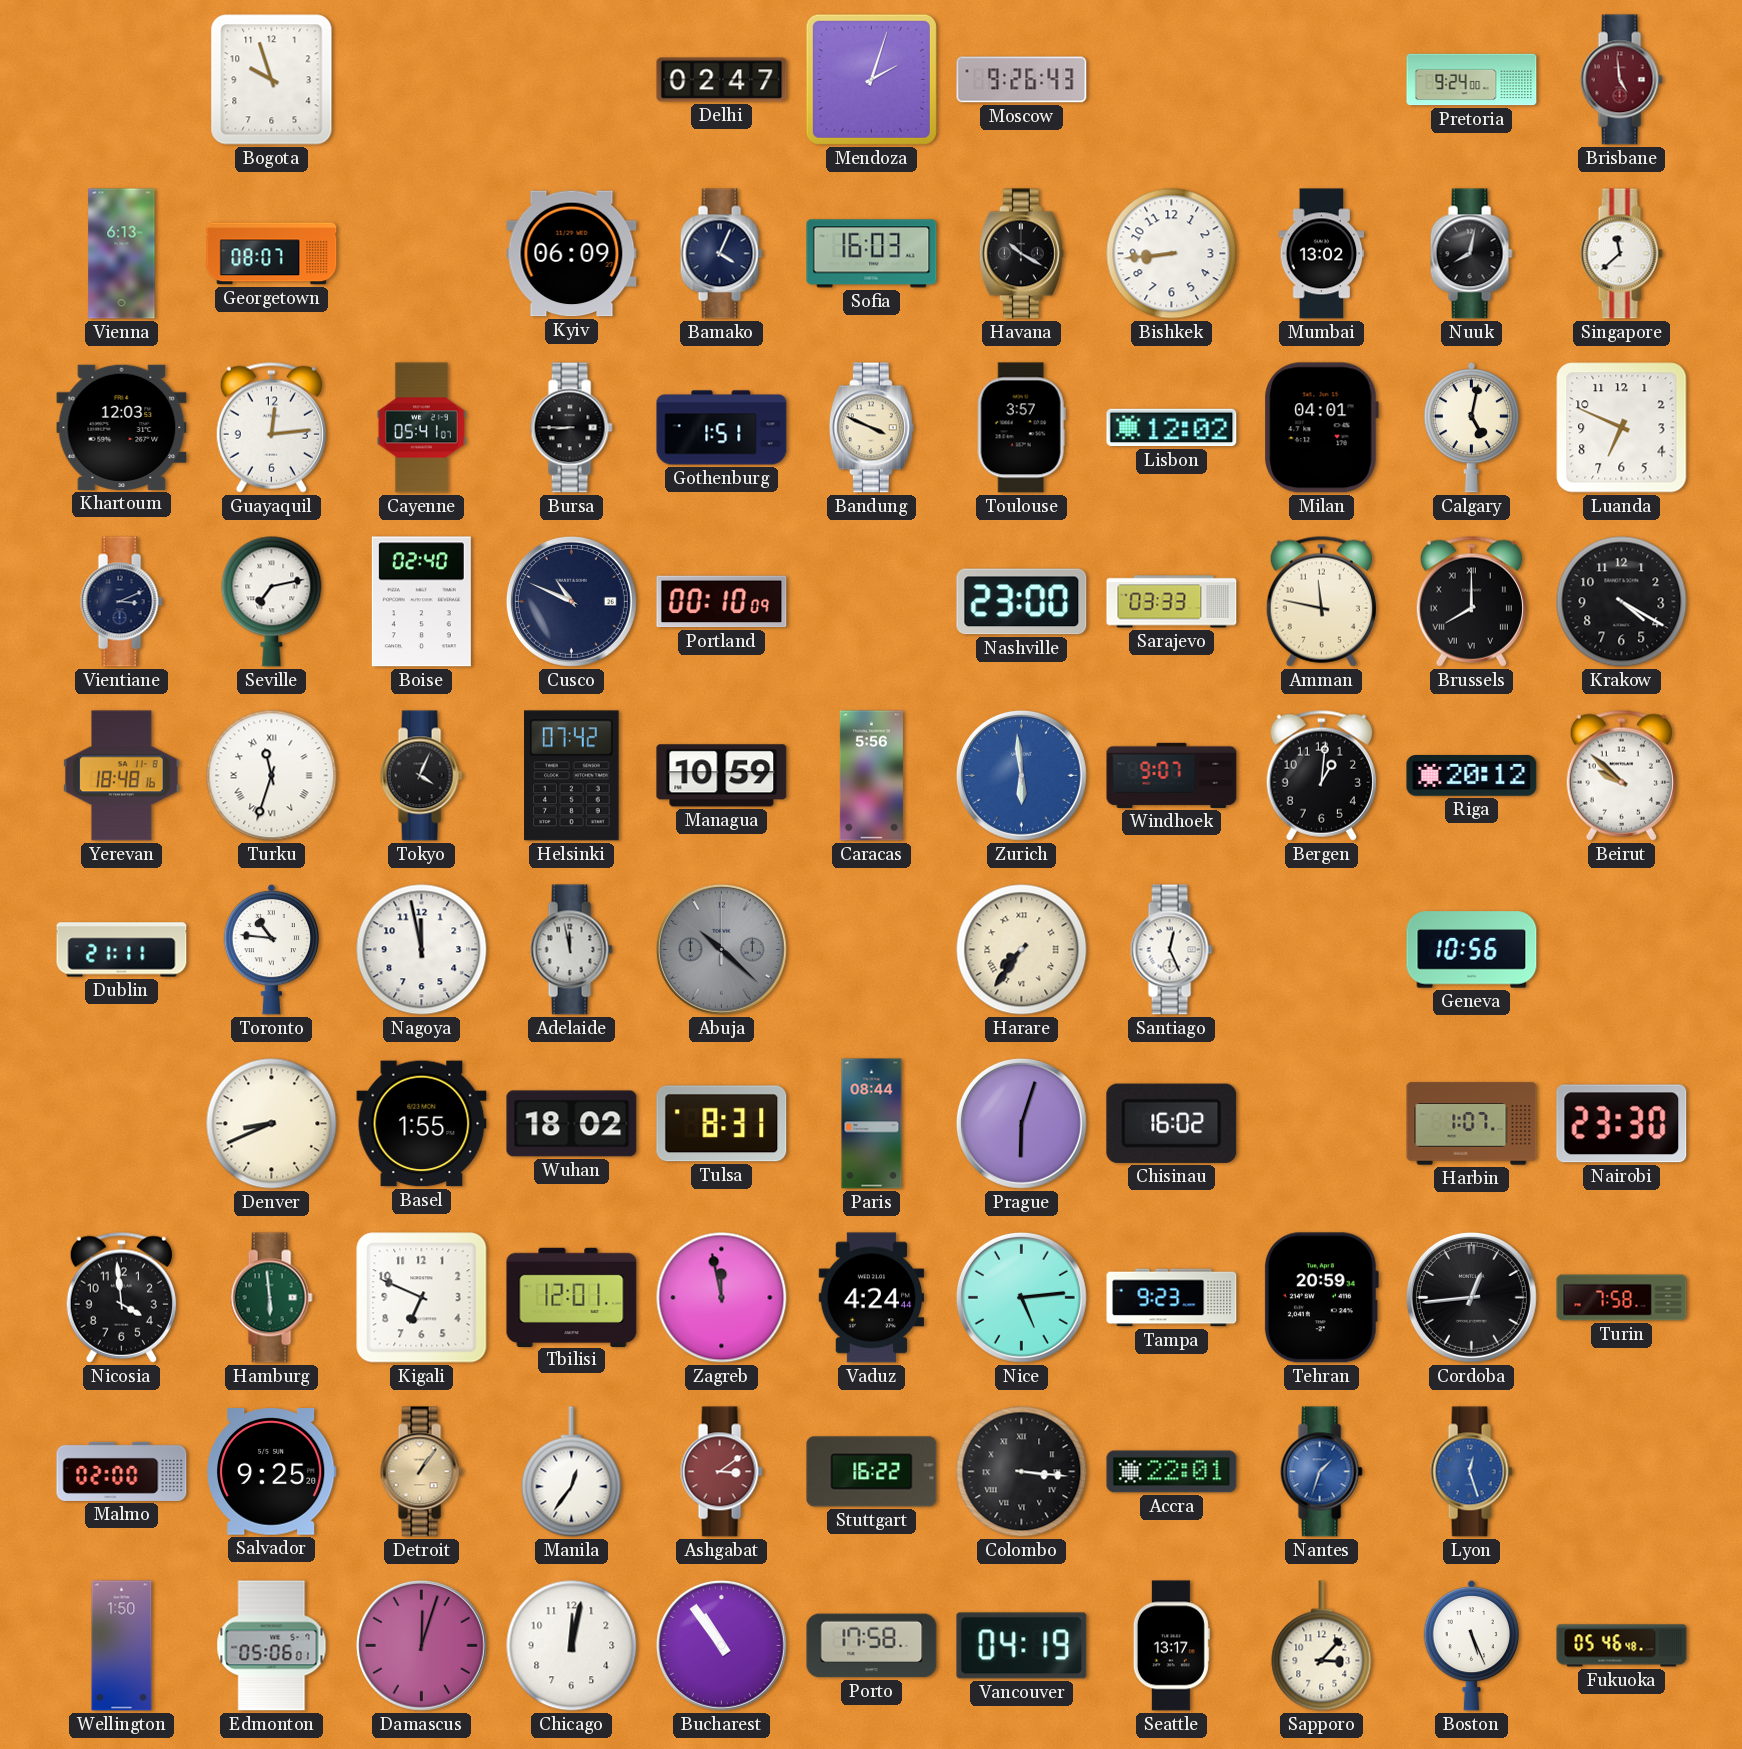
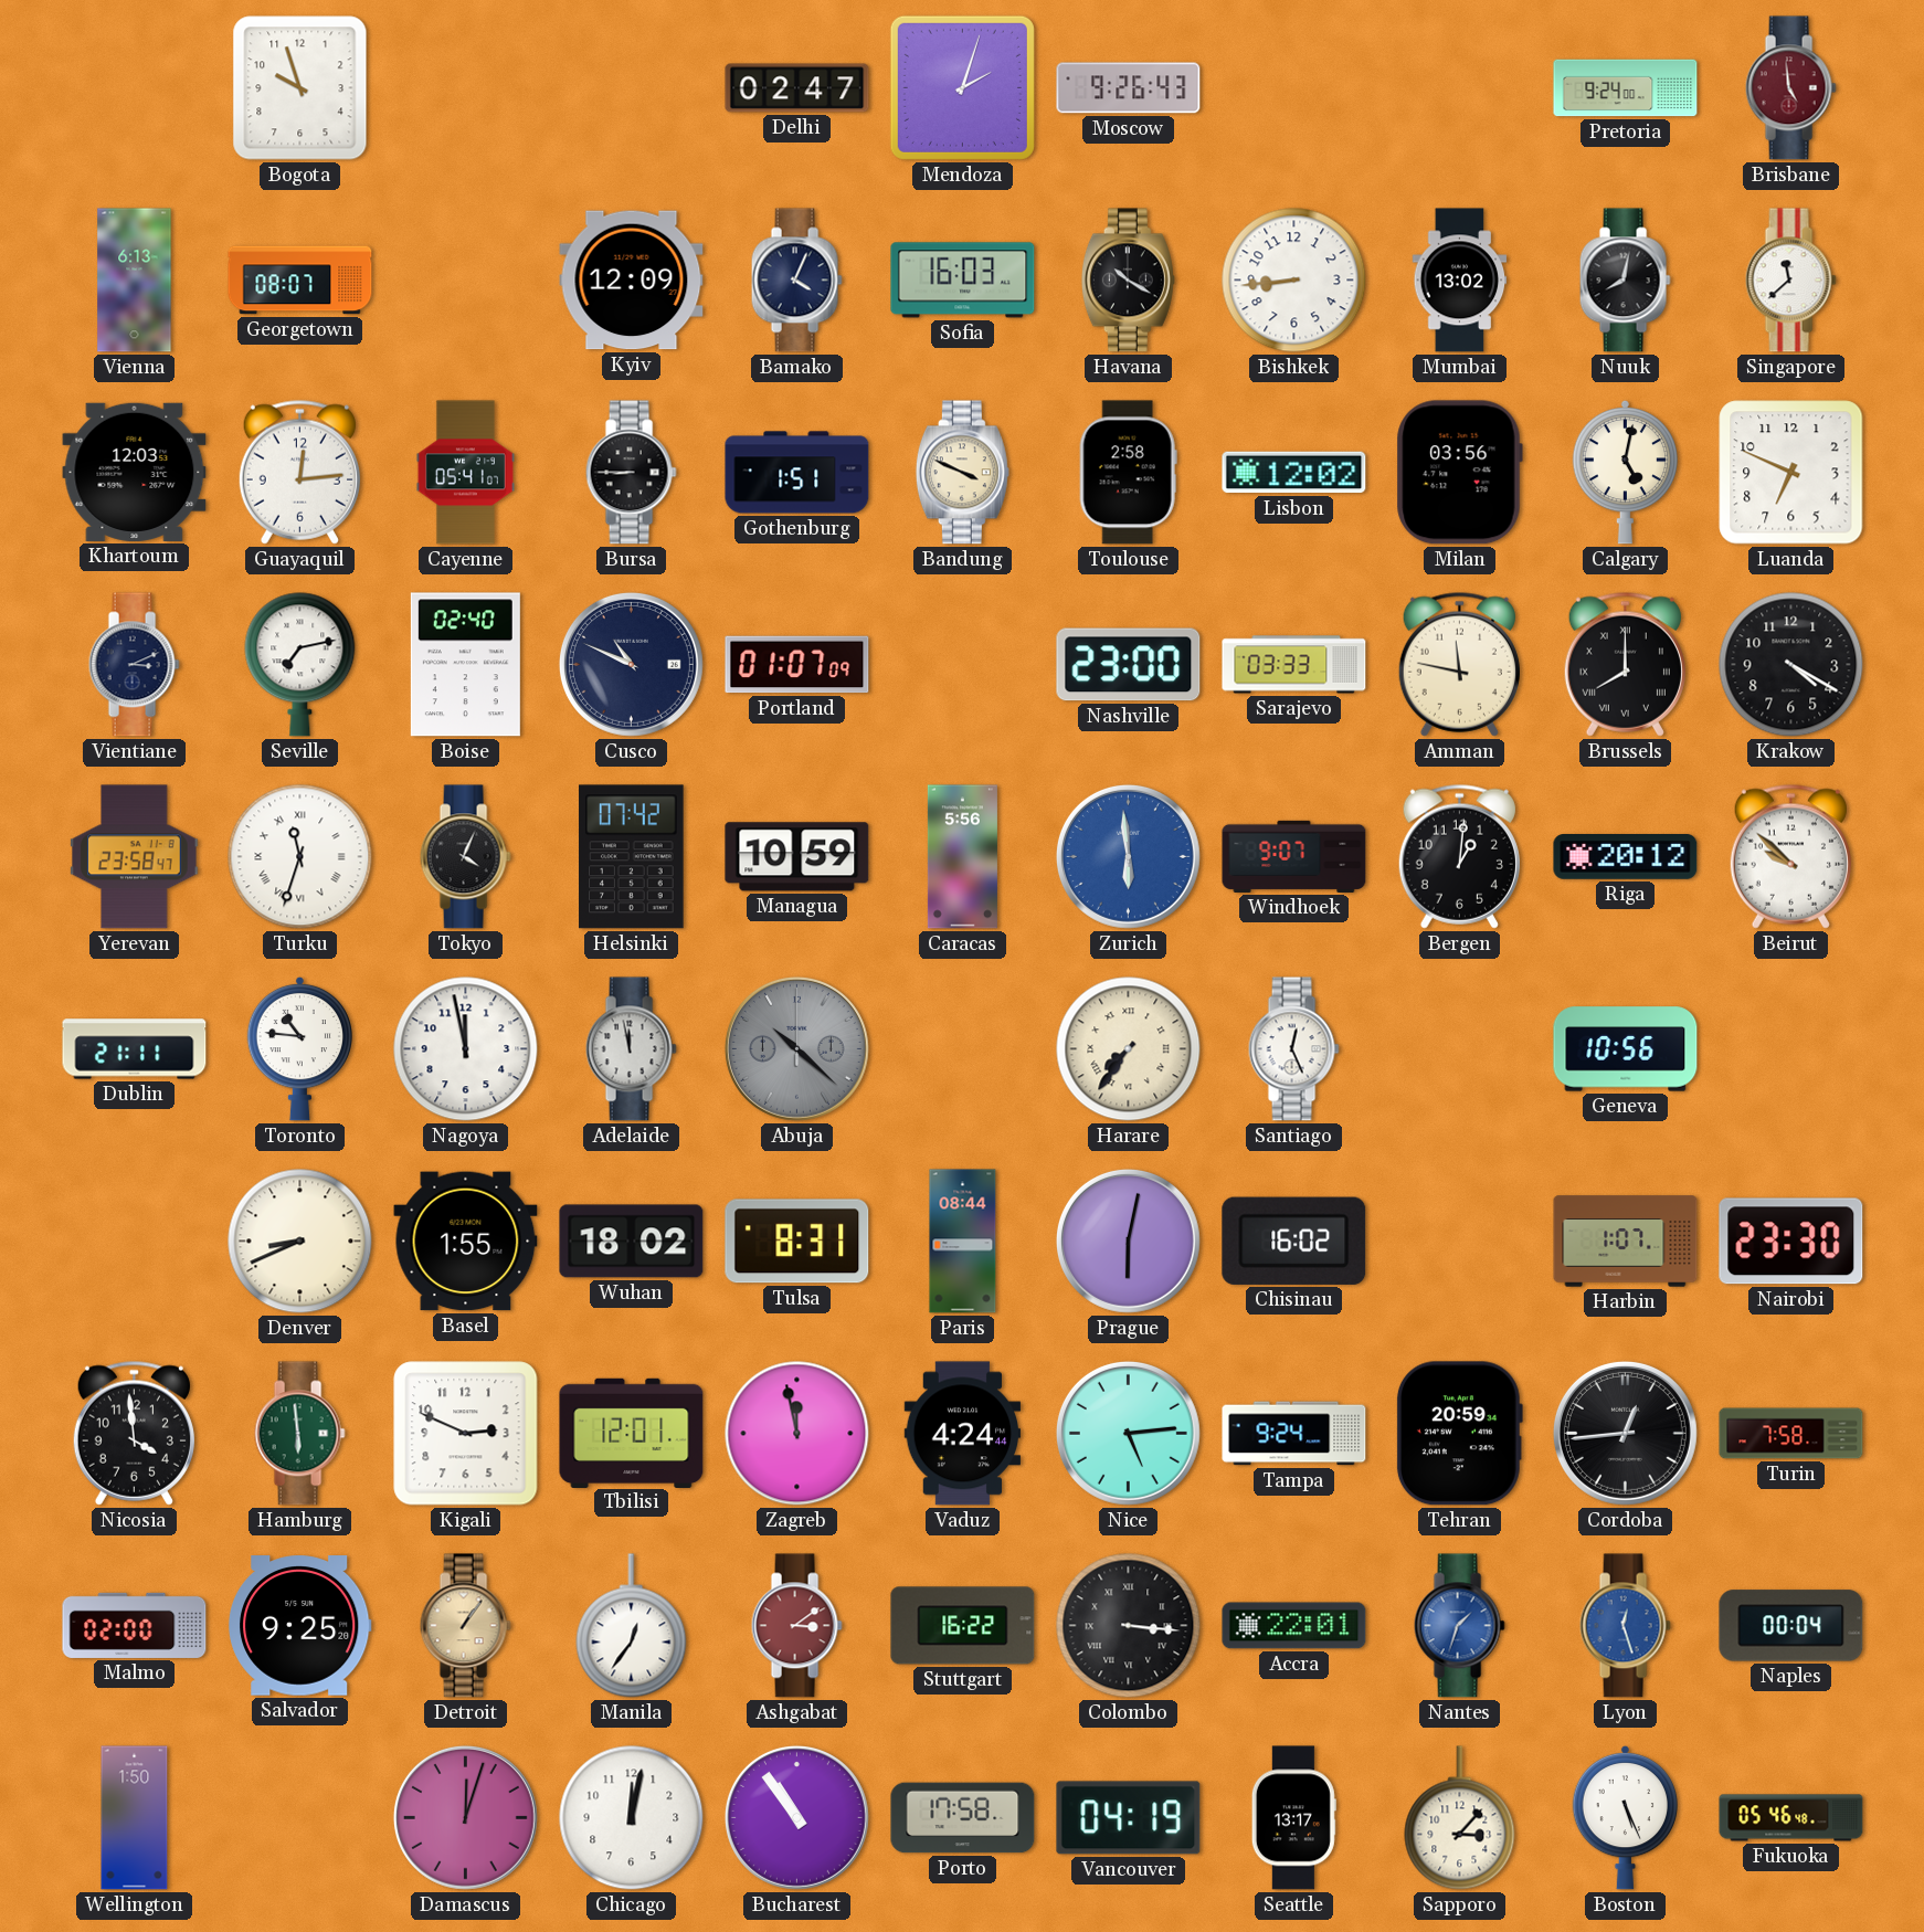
Kyiv: 06:09 -> 12:09
Toulouse: 3:57 -> 2:58
Milan: 04:01 -> 03:56
Portland: 00:10 -> 01:07
Yerevan: 18:48 -> 23:58
Prague: 6:03 -> 6:02
Kigali: 6:49 -> 2:49
Tampa: 9:23 -> 9:24
Naples: none -> 00:04
Edmonton: 05:06 -> none
